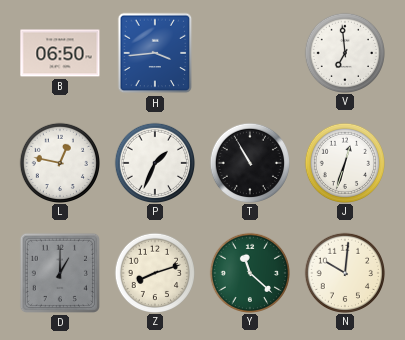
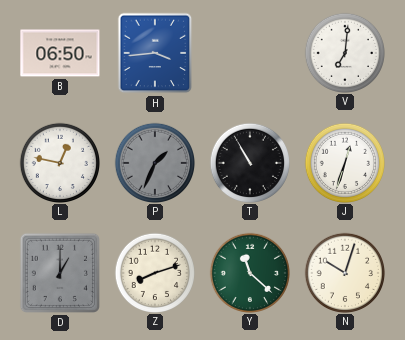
V: 6:59 -> 7:01
P dial: white -> grey
N: 10:01 -> 10:03
